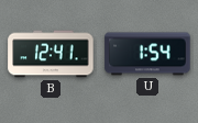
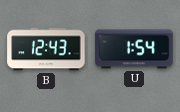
B: 12:41 -> 12:43
